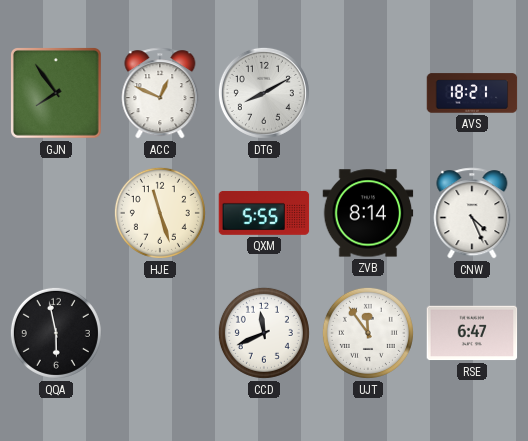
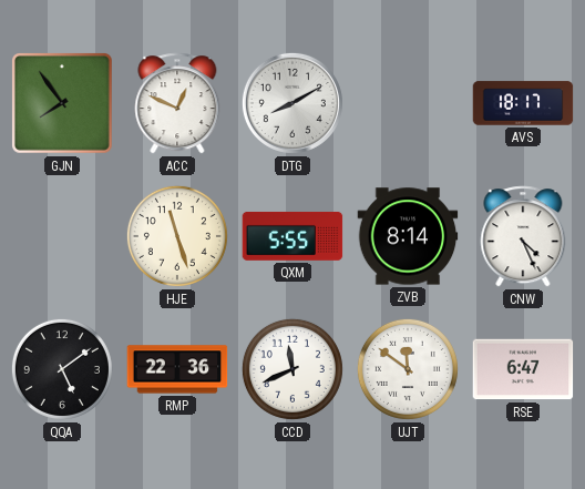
AVS: 18:21 -> 18:17
QQA: 5:58 -> 5:09
RMP: none -> 22:36
UJT: 11:54 -> 11:51
